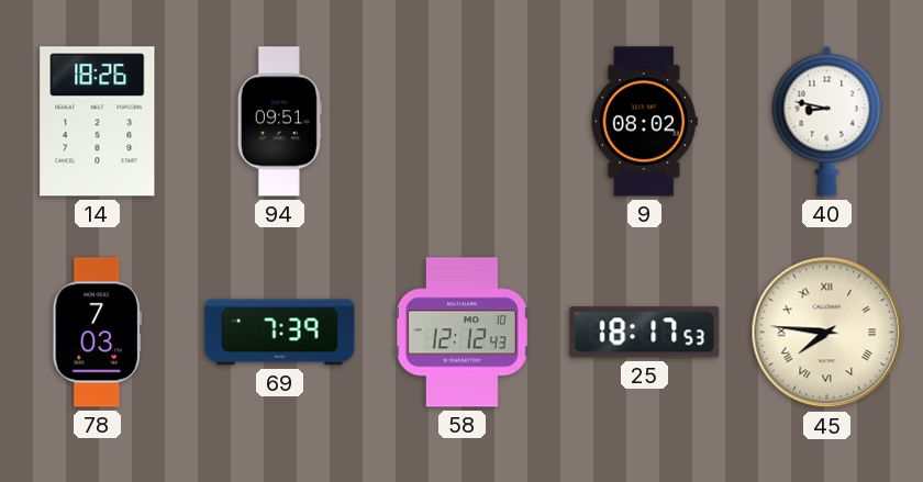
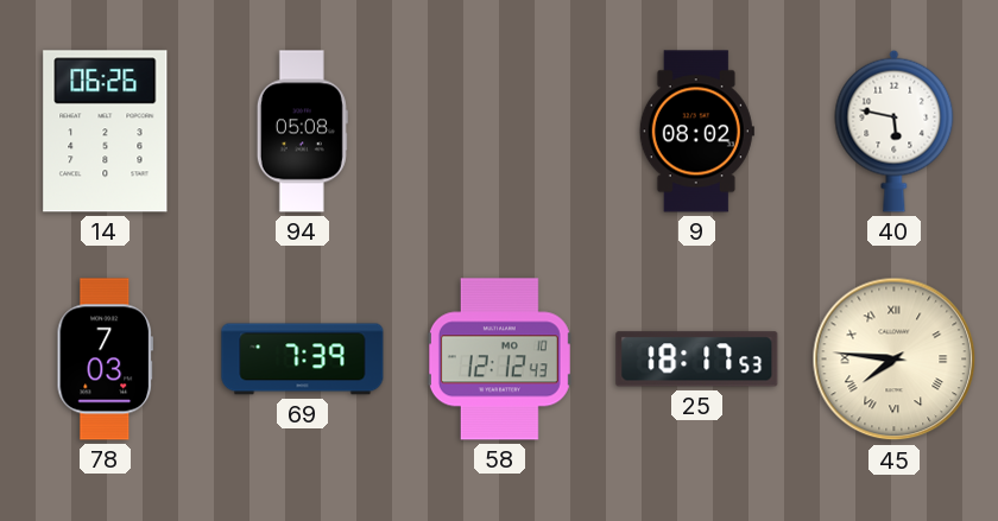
14: 18:26 -> 06:26
94: 09:51 -> 05:08
40: 8:47 -> 5:47
